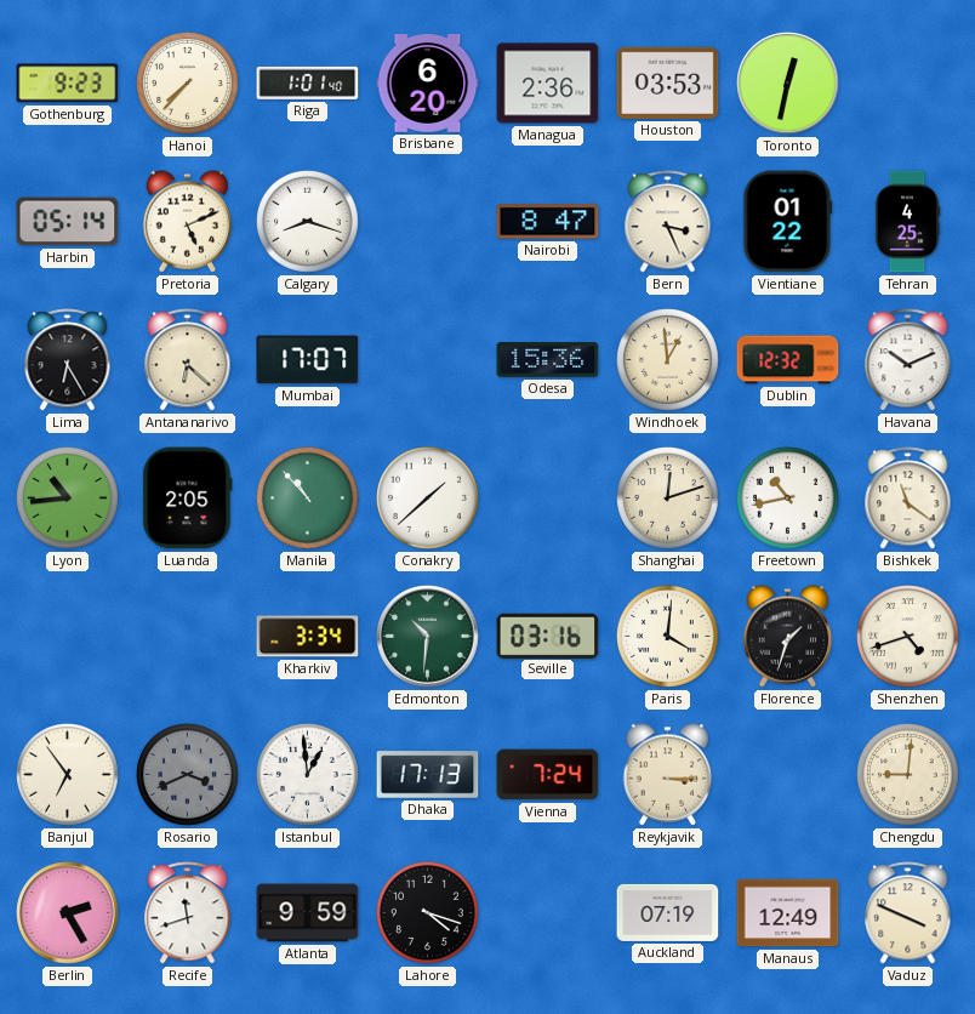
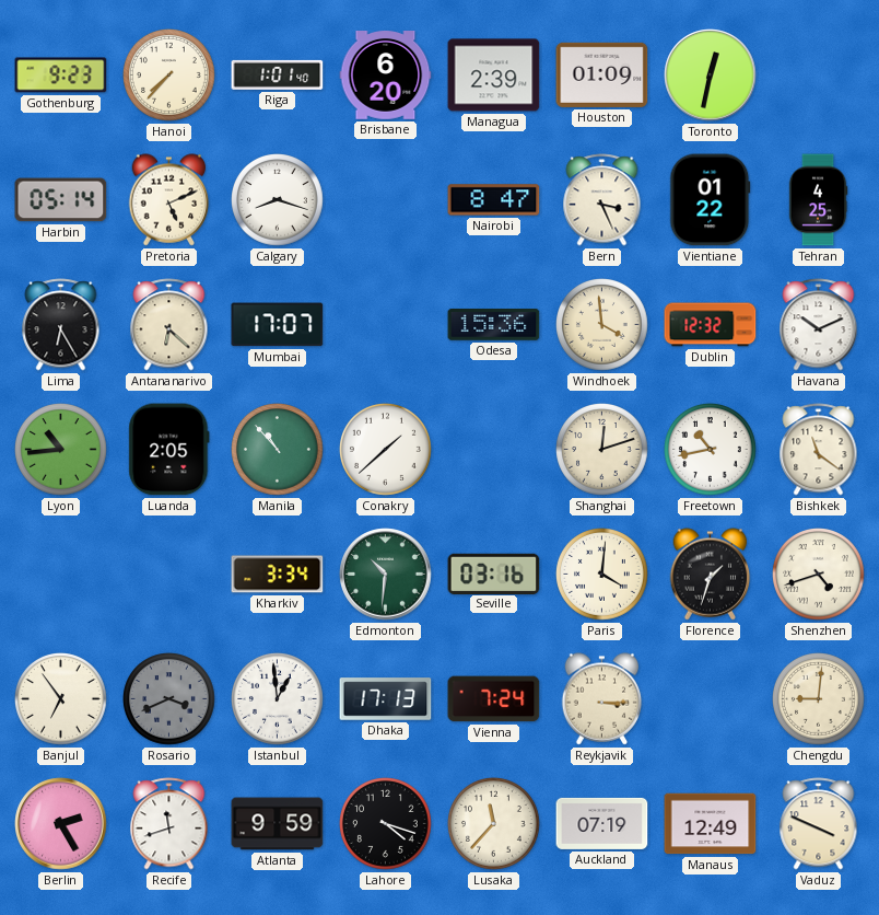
Managua: 2:36 -> 2:39
Houston: 03:53 -> 01:09
Windhoek: 12:59 -> 3:59
Lusaka: none -> 11:37
